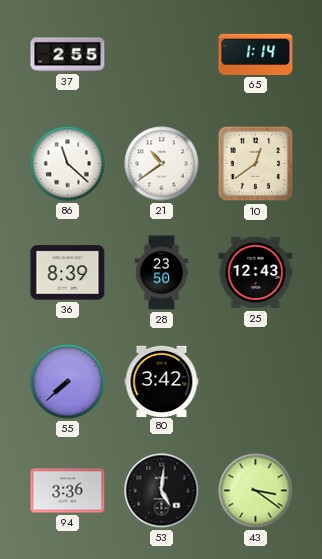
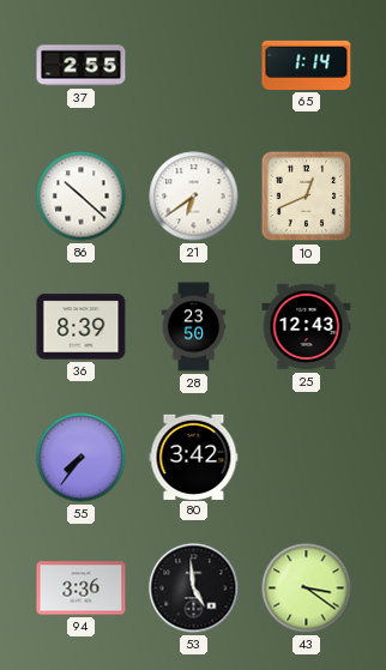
86: 11:22 -> 10:22
21: 10:39 -> 6:39
10: 12:39 -> 12:41
55: 7:38 -> 7:36
53: 5:01 -> 4:59
